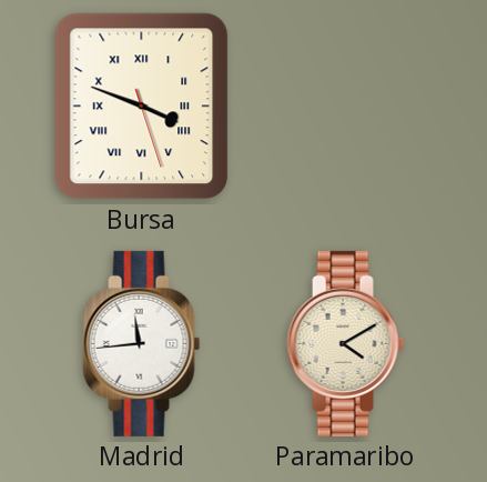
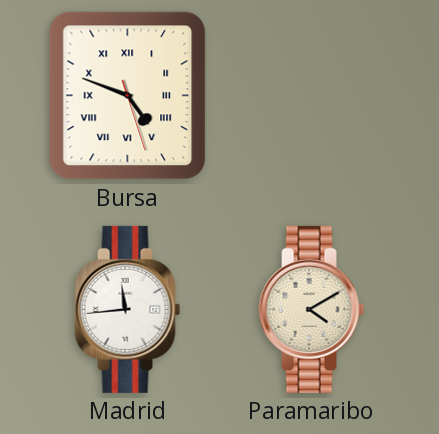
Bursa: 3:48 -> 4:48
